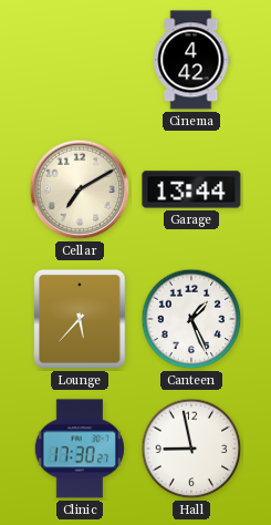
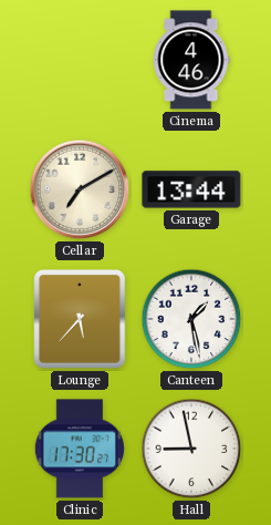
Cinema: 4:42 -> 4:46
Canteen: 1:26 -> 1:28
